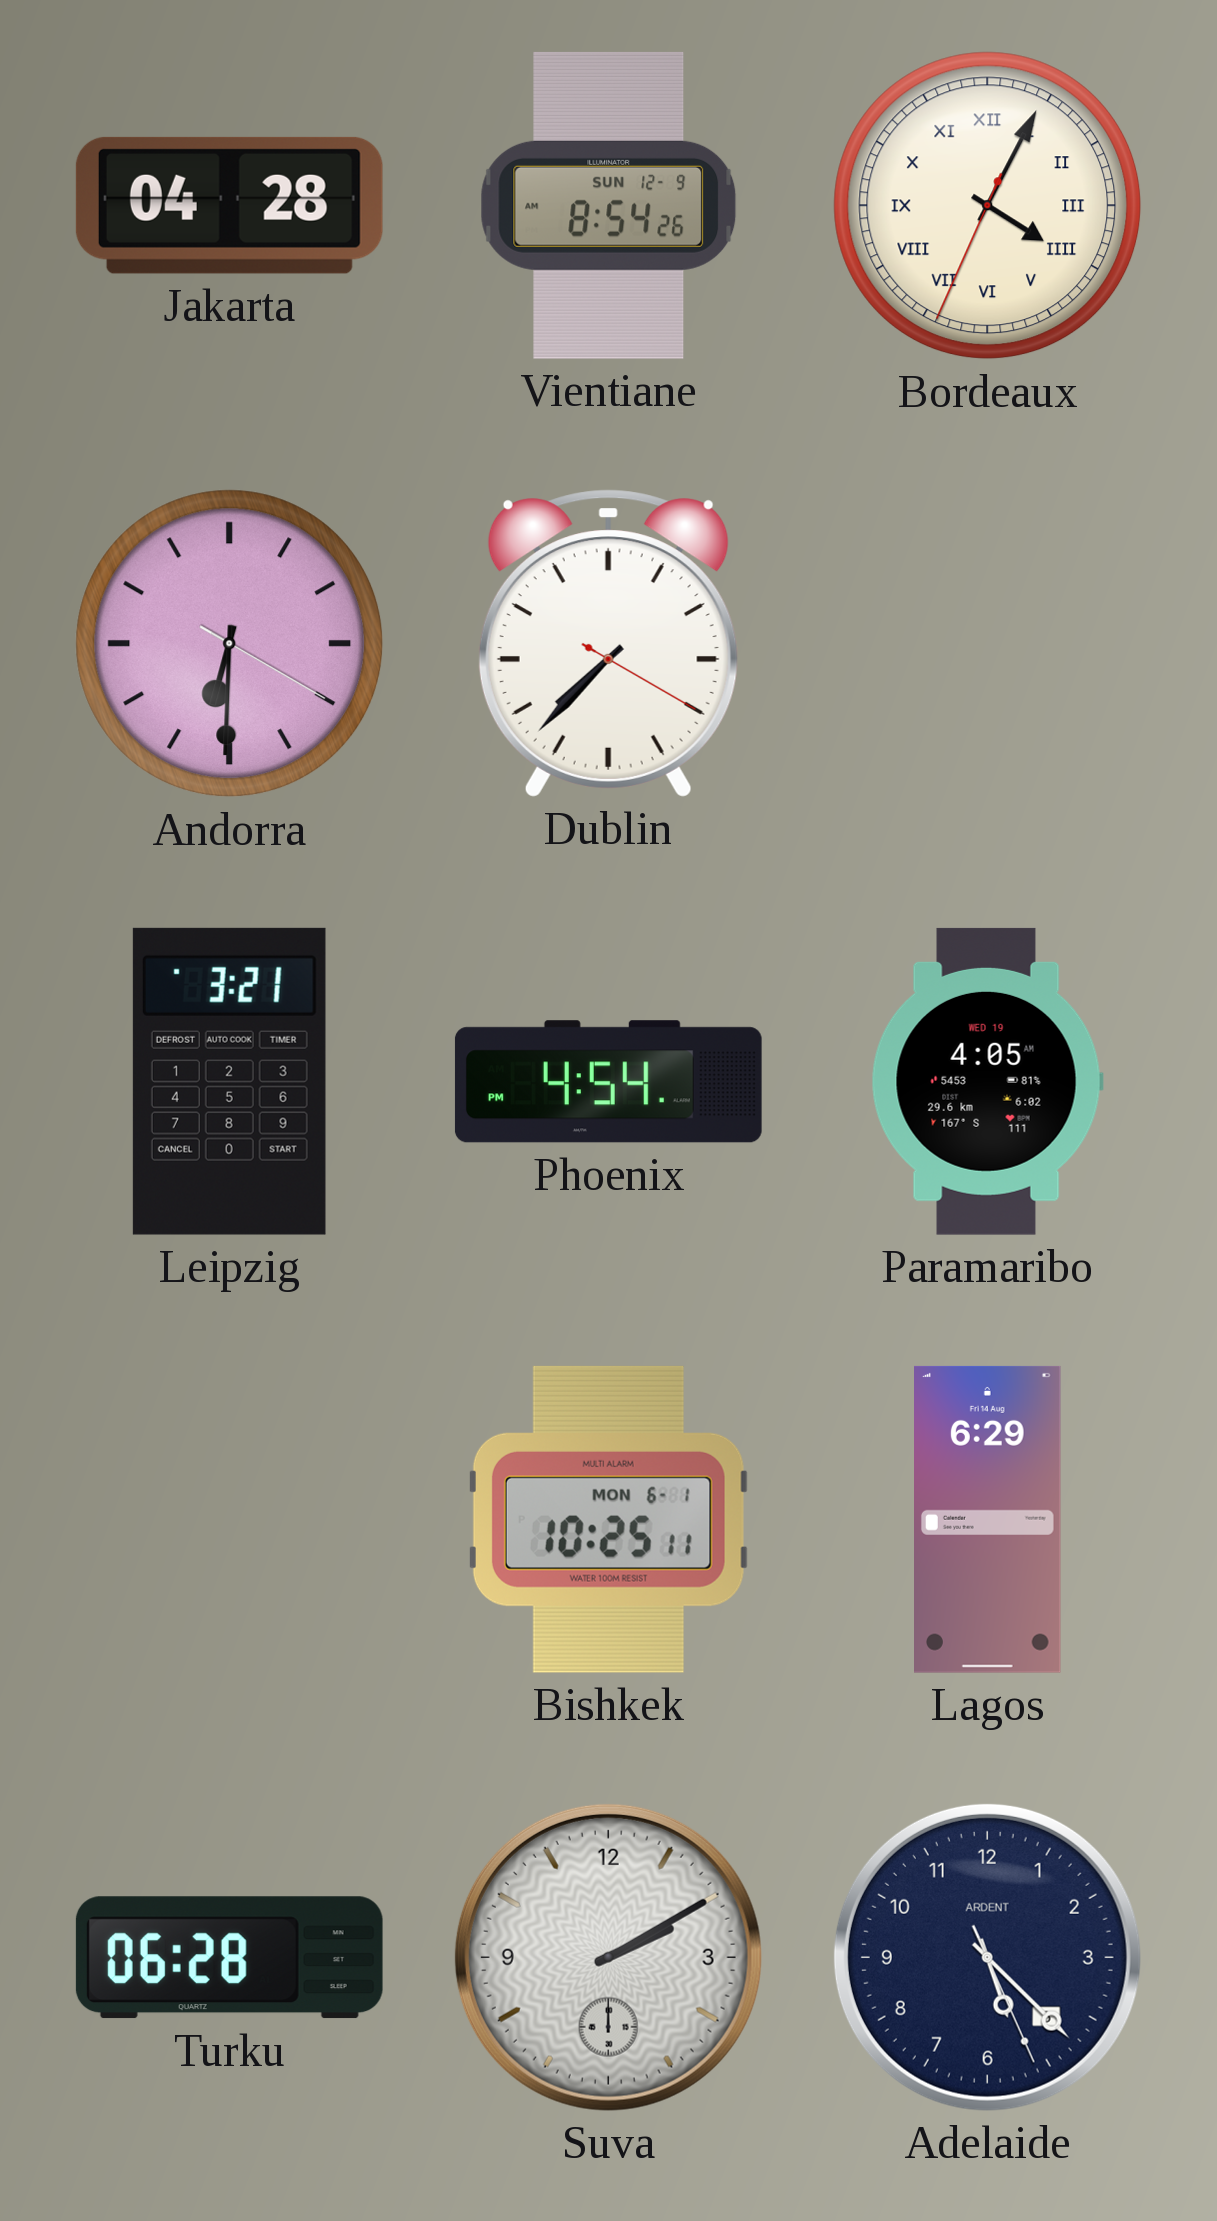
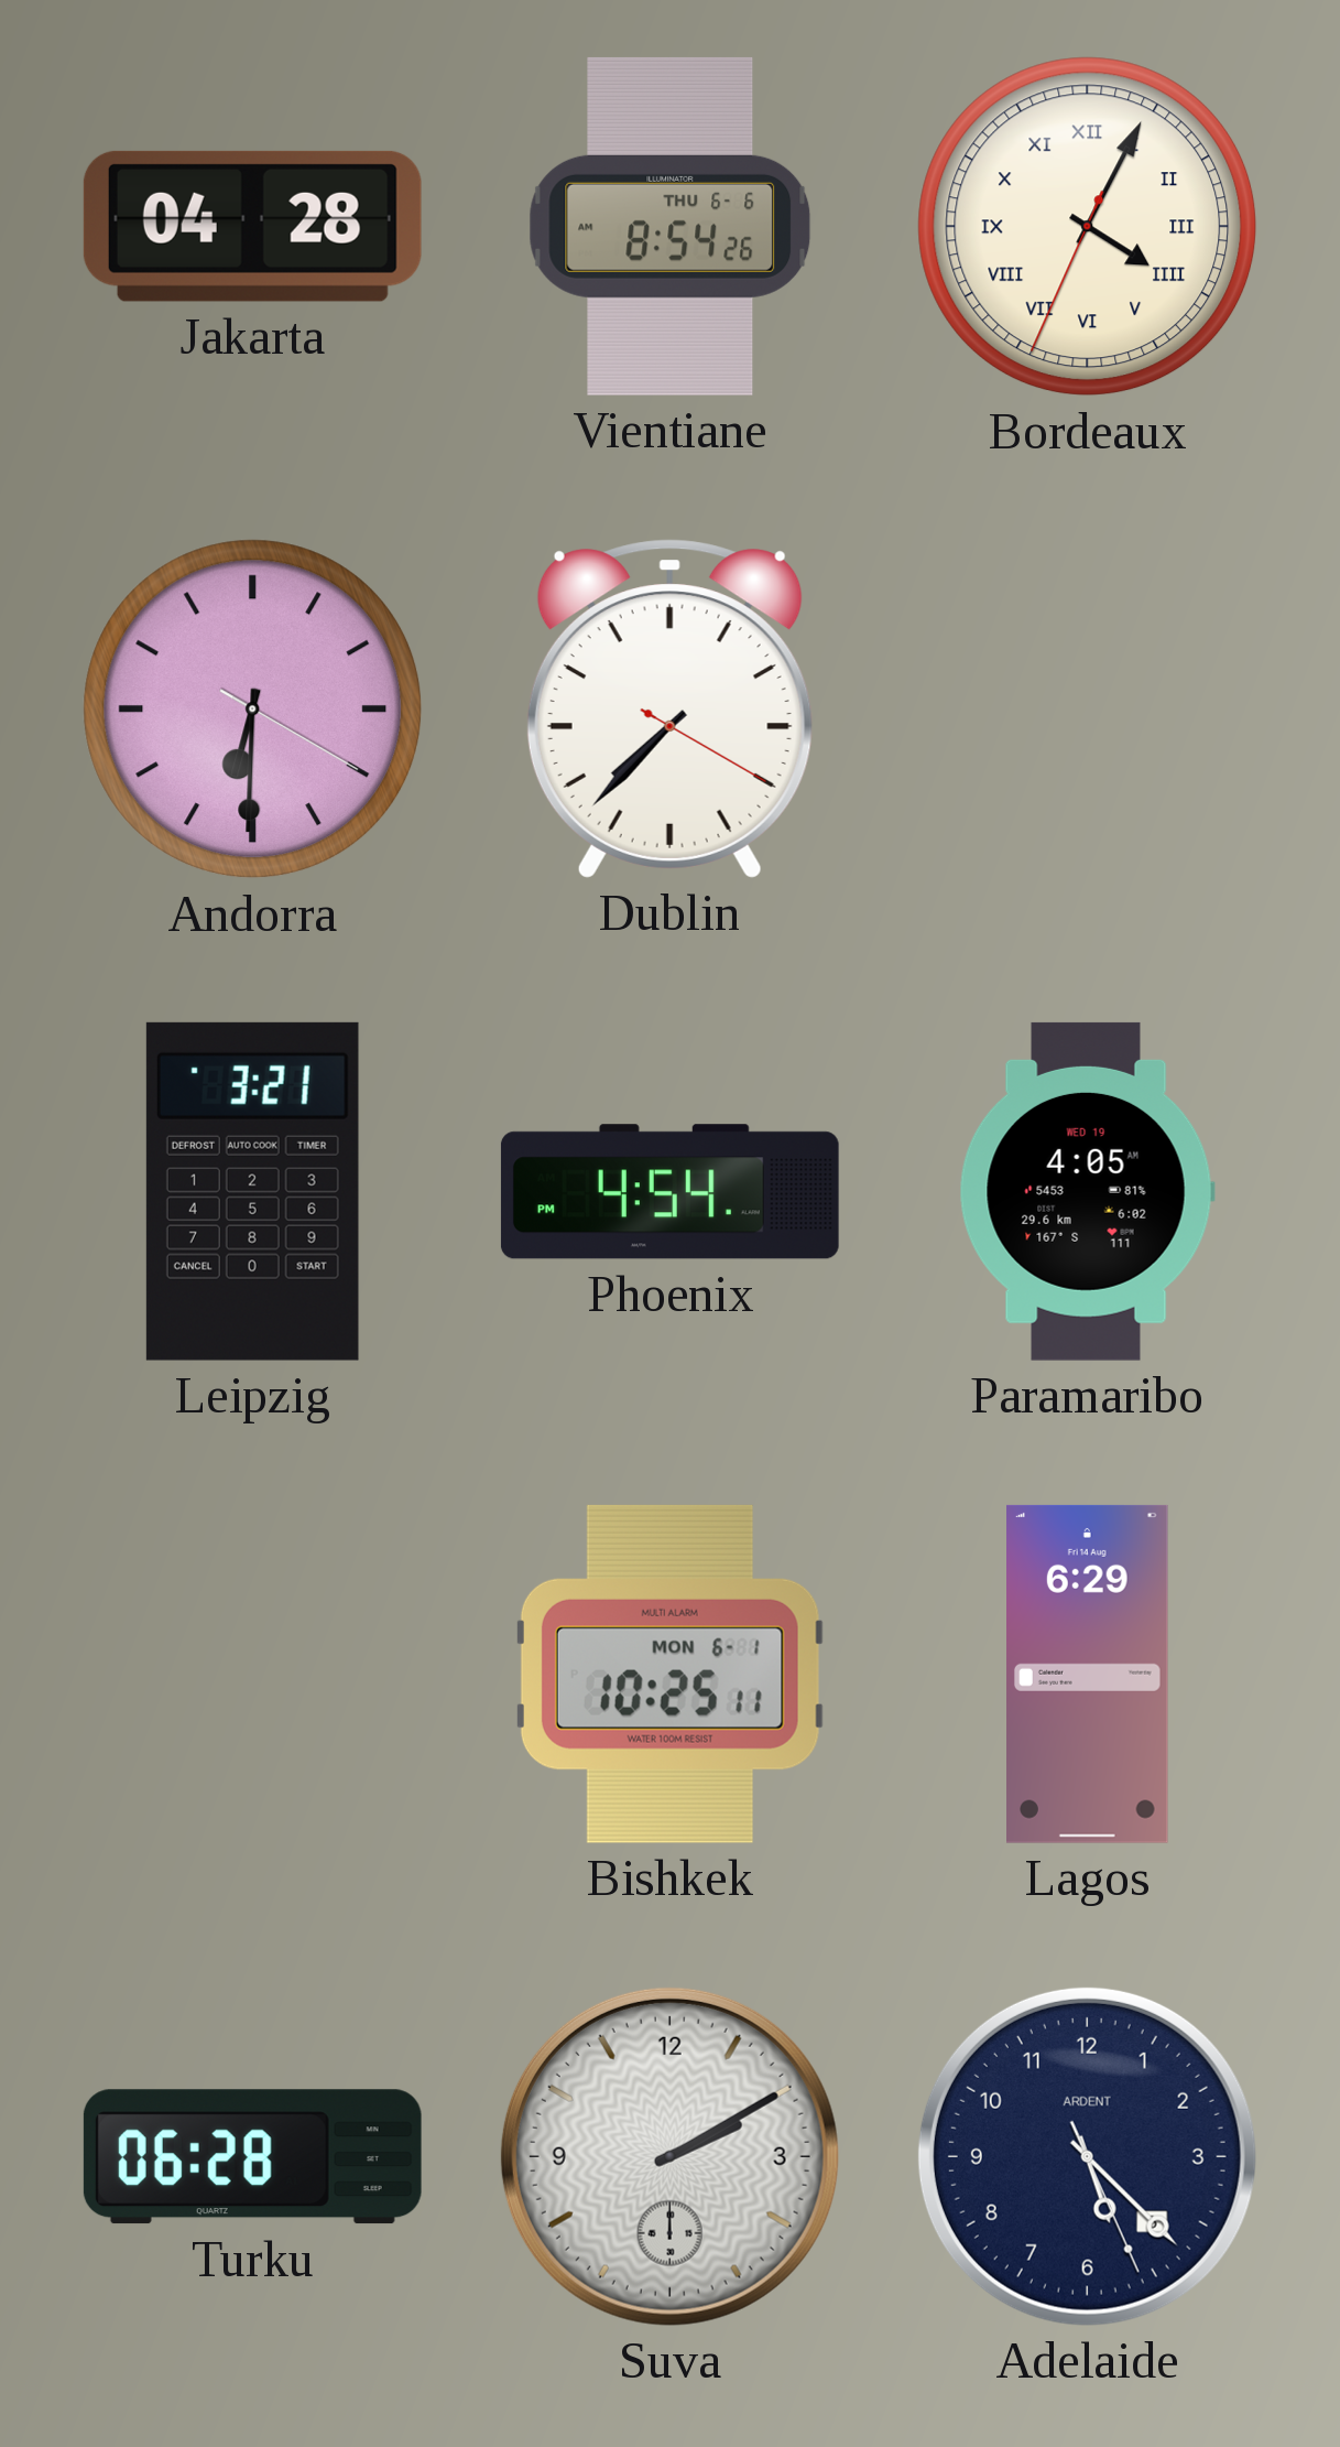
Vientiane date: SUN 12-9 -> THU 6-6
